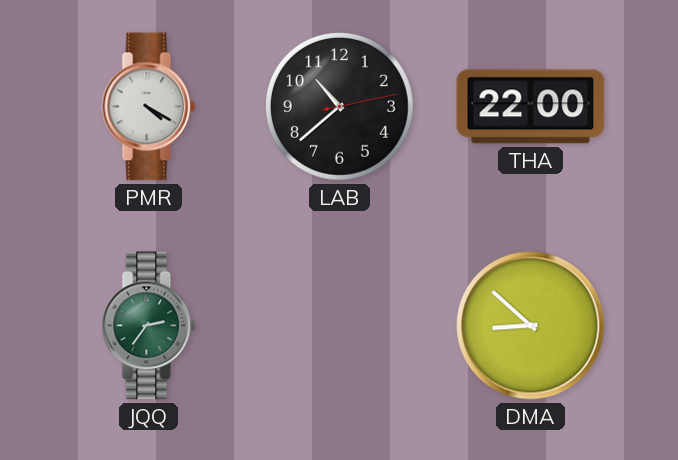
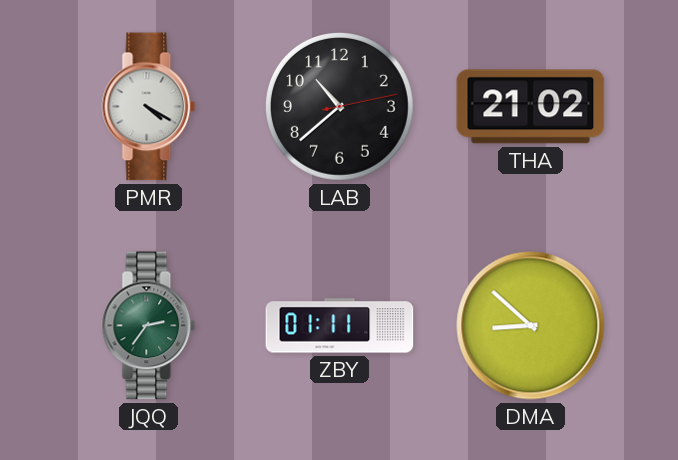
THA: 22:00 -> 21:02
ZBY: none -> 01:11
